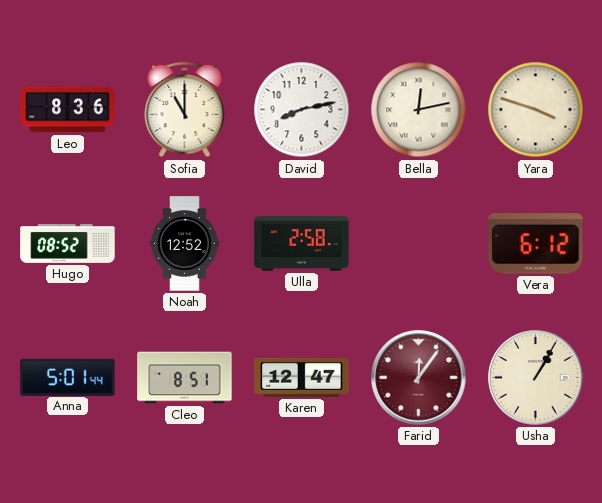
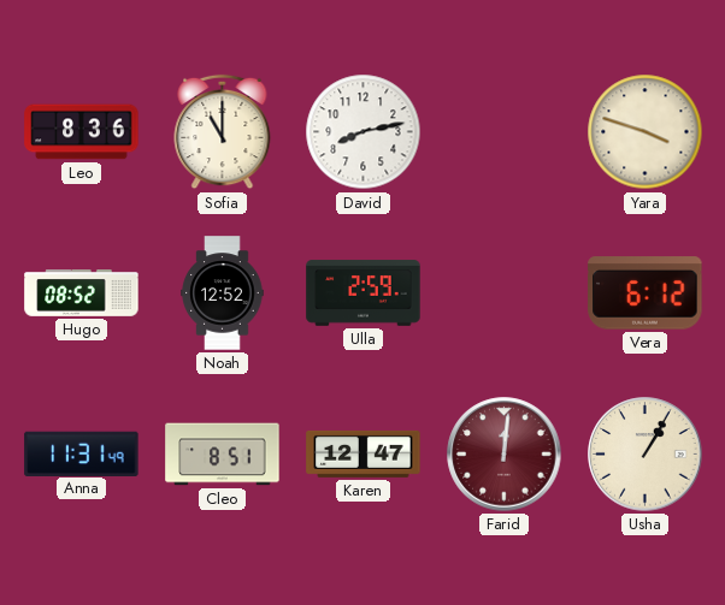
Bella: 12:13 -> none
Ulla: 2:58 -> 2:59
Anna: 5:01 -> 11:31
Farid: 12:06 -> 12:01
